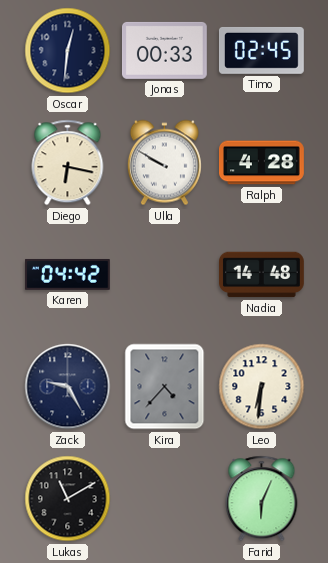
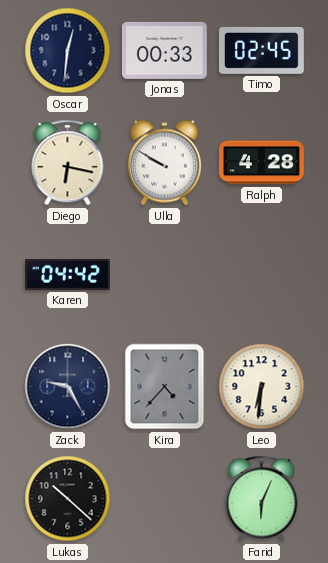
Nadia: 14:48 -> none
Lukas: 11:10 -> 10:22
